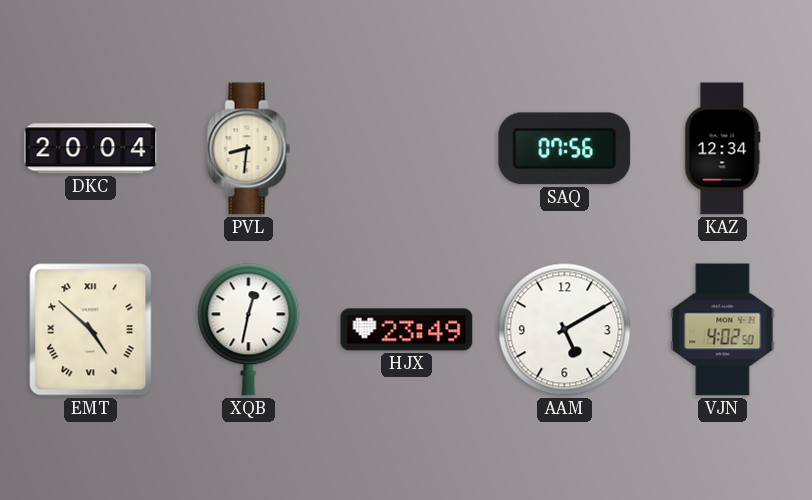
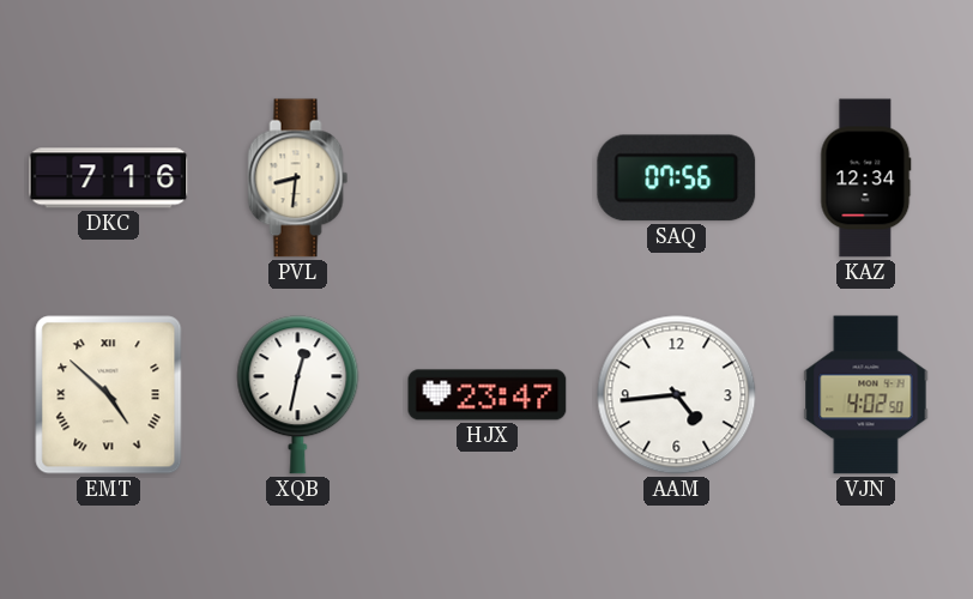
DKC: 20:04 -> 7:16
HJX: 23:49 -> 23:47
AAM: 5:10 -> 4:44
